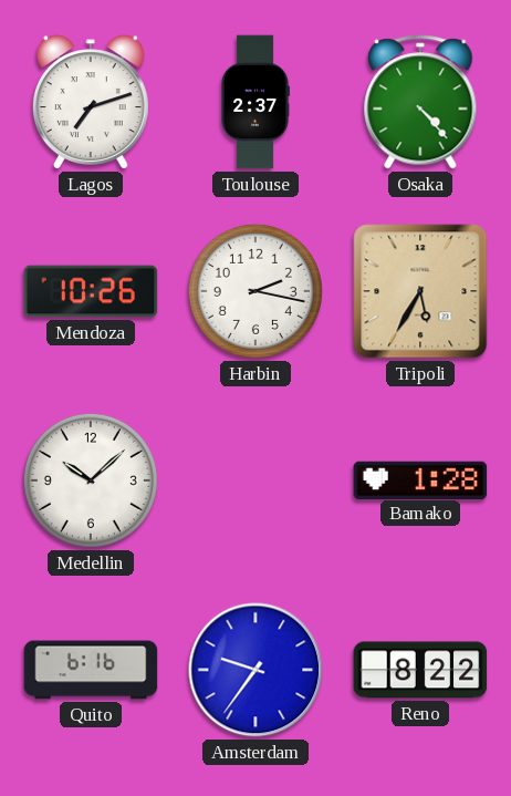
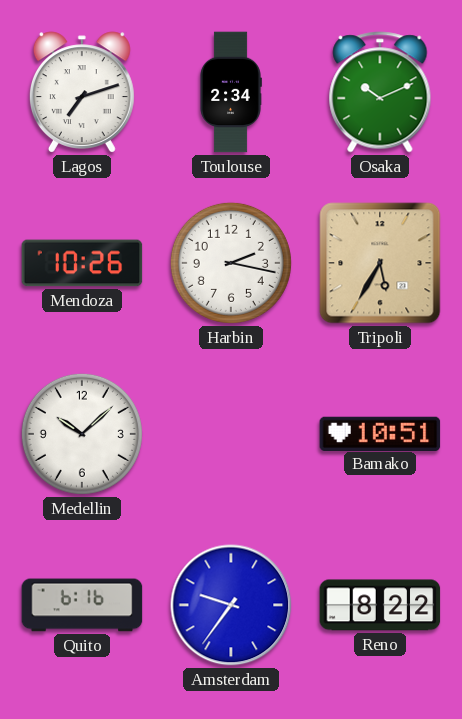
Toulouse: 2:37 -> 2:34
Osaka: 4:23 -> 10:11
Bamako: 1:28 -> 10:51
